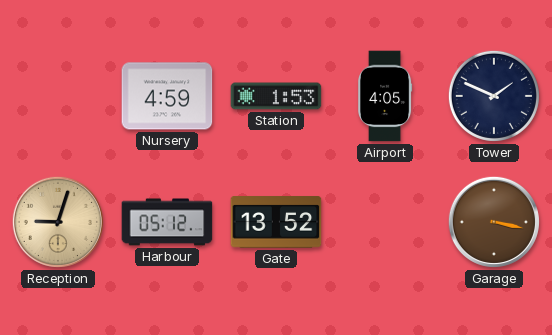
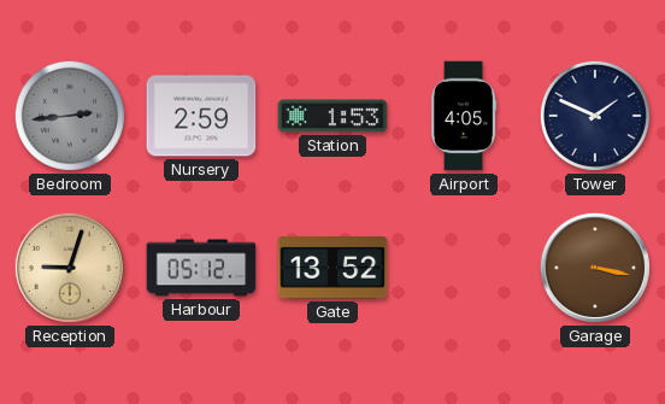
Bedroom: none -> 2:44
Nursery: 4:59 -> 2:59
